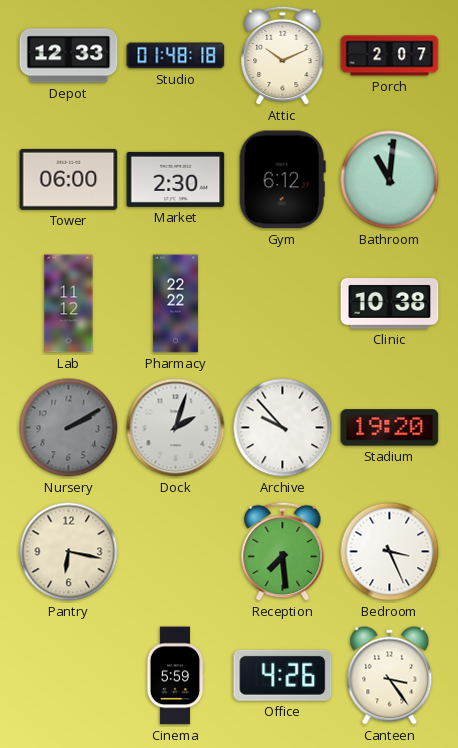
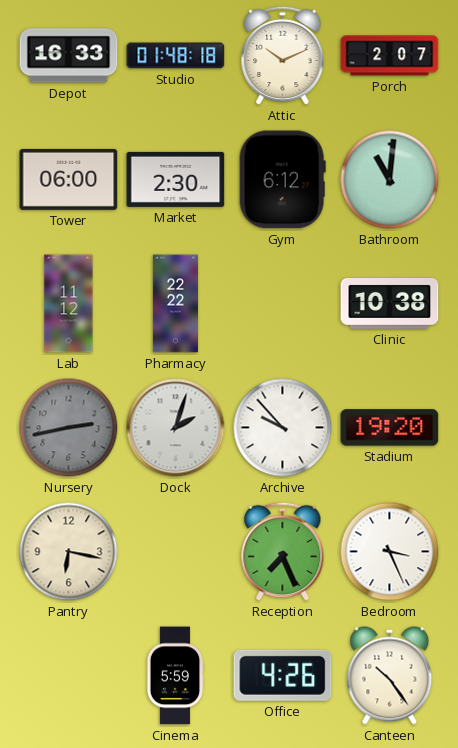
Depot: 12:33 -> 16:33
Nursery: 2:10 -> 2:43
Reception: 7:29 -> 7:26
Canteen: 3:24 -> 10:24
